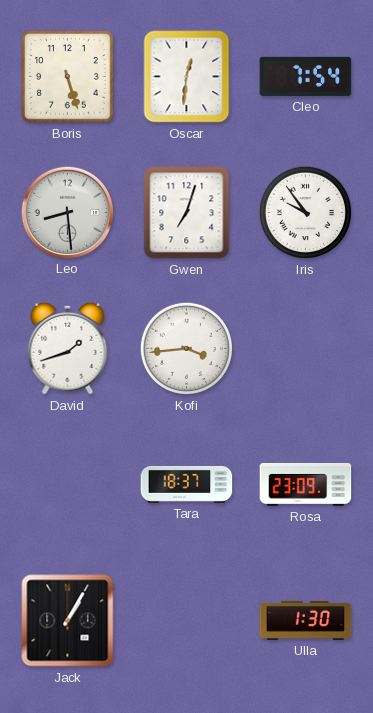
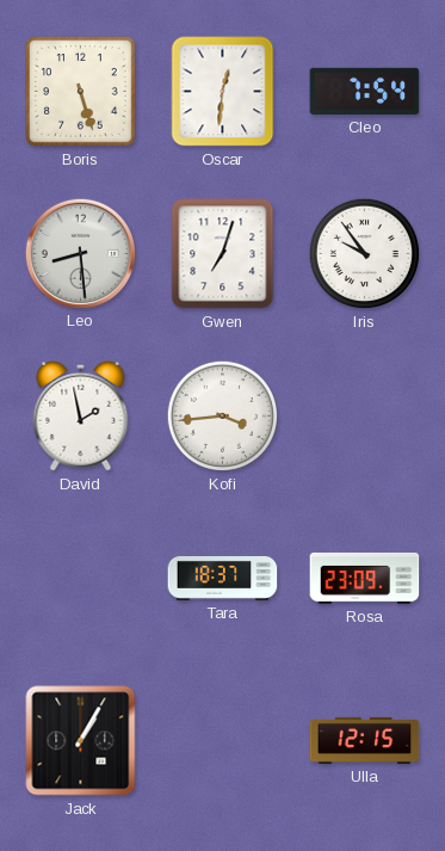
David: 1:42 -> 1:58
Ulla: 1:30 -> 12:15
